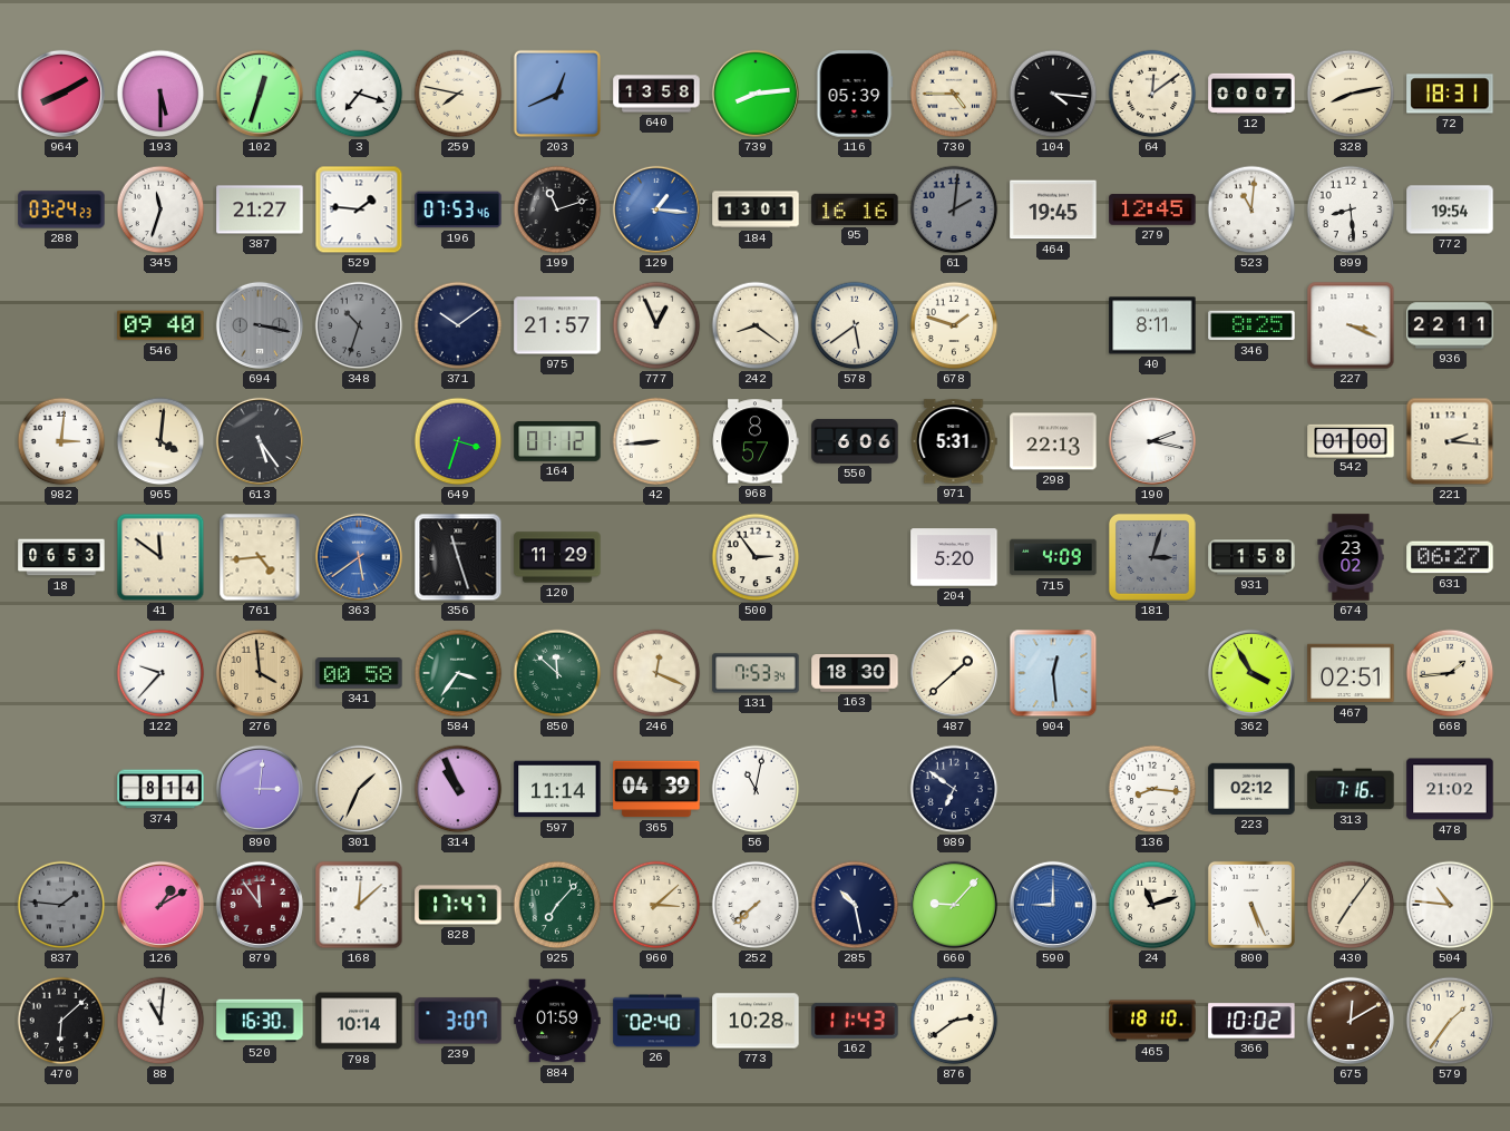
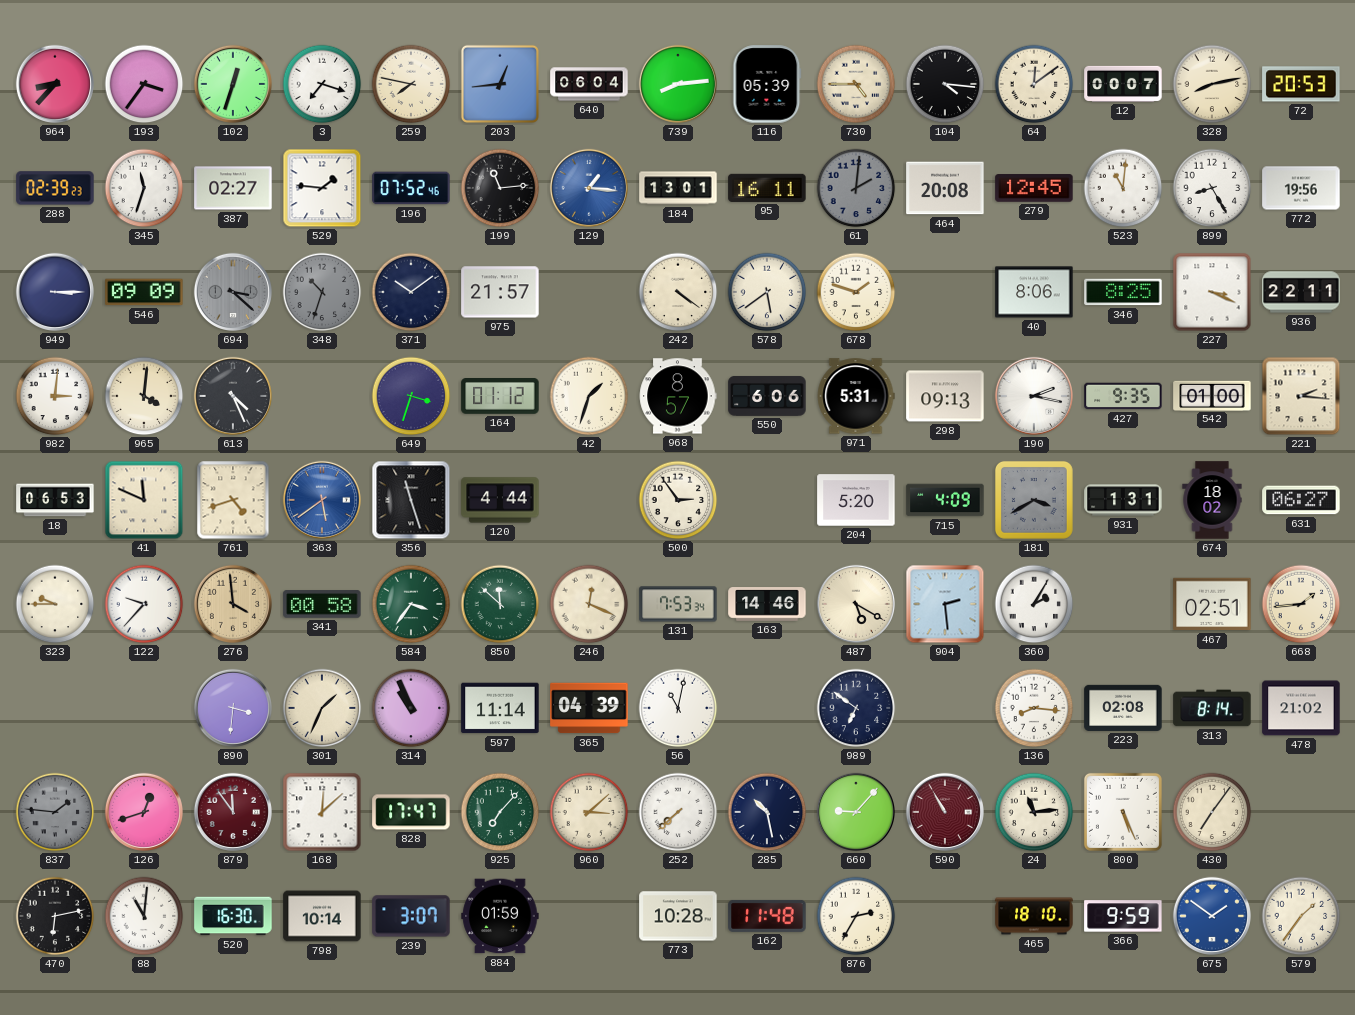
964: 8:10 -> 8:37
193: 5:30 -> 3:36
203: 12:41 -> 12:44
640: 13:58 -> 06:04
72: 18:31 -> 20:53
288: 03:24 -> 02:39
387: 21:27 -> 02:27
196: 07:53 -> 07:52
199: 11:12 -> 11:14
95: 16:16 -> 16:11
464: 19:45 -> 20:08
899: 8:29 -> 8:25
772: 19:54 -> 19:56
949: none -> 3:15
546: 09:40 -> 09:09
694: 3:17 -> 3:22
777: 12:56 -> none
242: 8:21 -> 4:21
40: 8:11 -> 8:06
613: 5:24 -> 4:26
42: 8:44 -> 1:33
298: 22:13 -> 09:13
427: none -> 9:35
41: 11:51 -> 11:49
761: 4:44 -> 4:42
120: 11:29 -> 4:44
181: 3:03 -> 3:40
931: 1:58 -> 1:31
674: 23:02 -> 18:02
323: none -> 9:45
163: 18:30 -> 14:46
487: 1:38 -> 5:20
904: 12:29 -> 2:29
360: none -> 2:05
362: 3:55 -> none
374: 8:14 -> none
890: 3:01 -> 3:31
223: 02:12 -> 02:08
313: 7:16 -> 8:14
126: 1:10 -> 12:42
590: 9:00 -> 10:55
590 dial: blue -> burgundy
24: 11:12 -> 11:14
504: 10:46 -> none
470: 6:08 -> 6:13
26: 02:40 -> none
162: 11:43 -> 11:48
876: 2:39 -> 2:35
366: 10:02 -> 9:59
675: 12:10 -> 1:51
675 dial: brown -> blue
